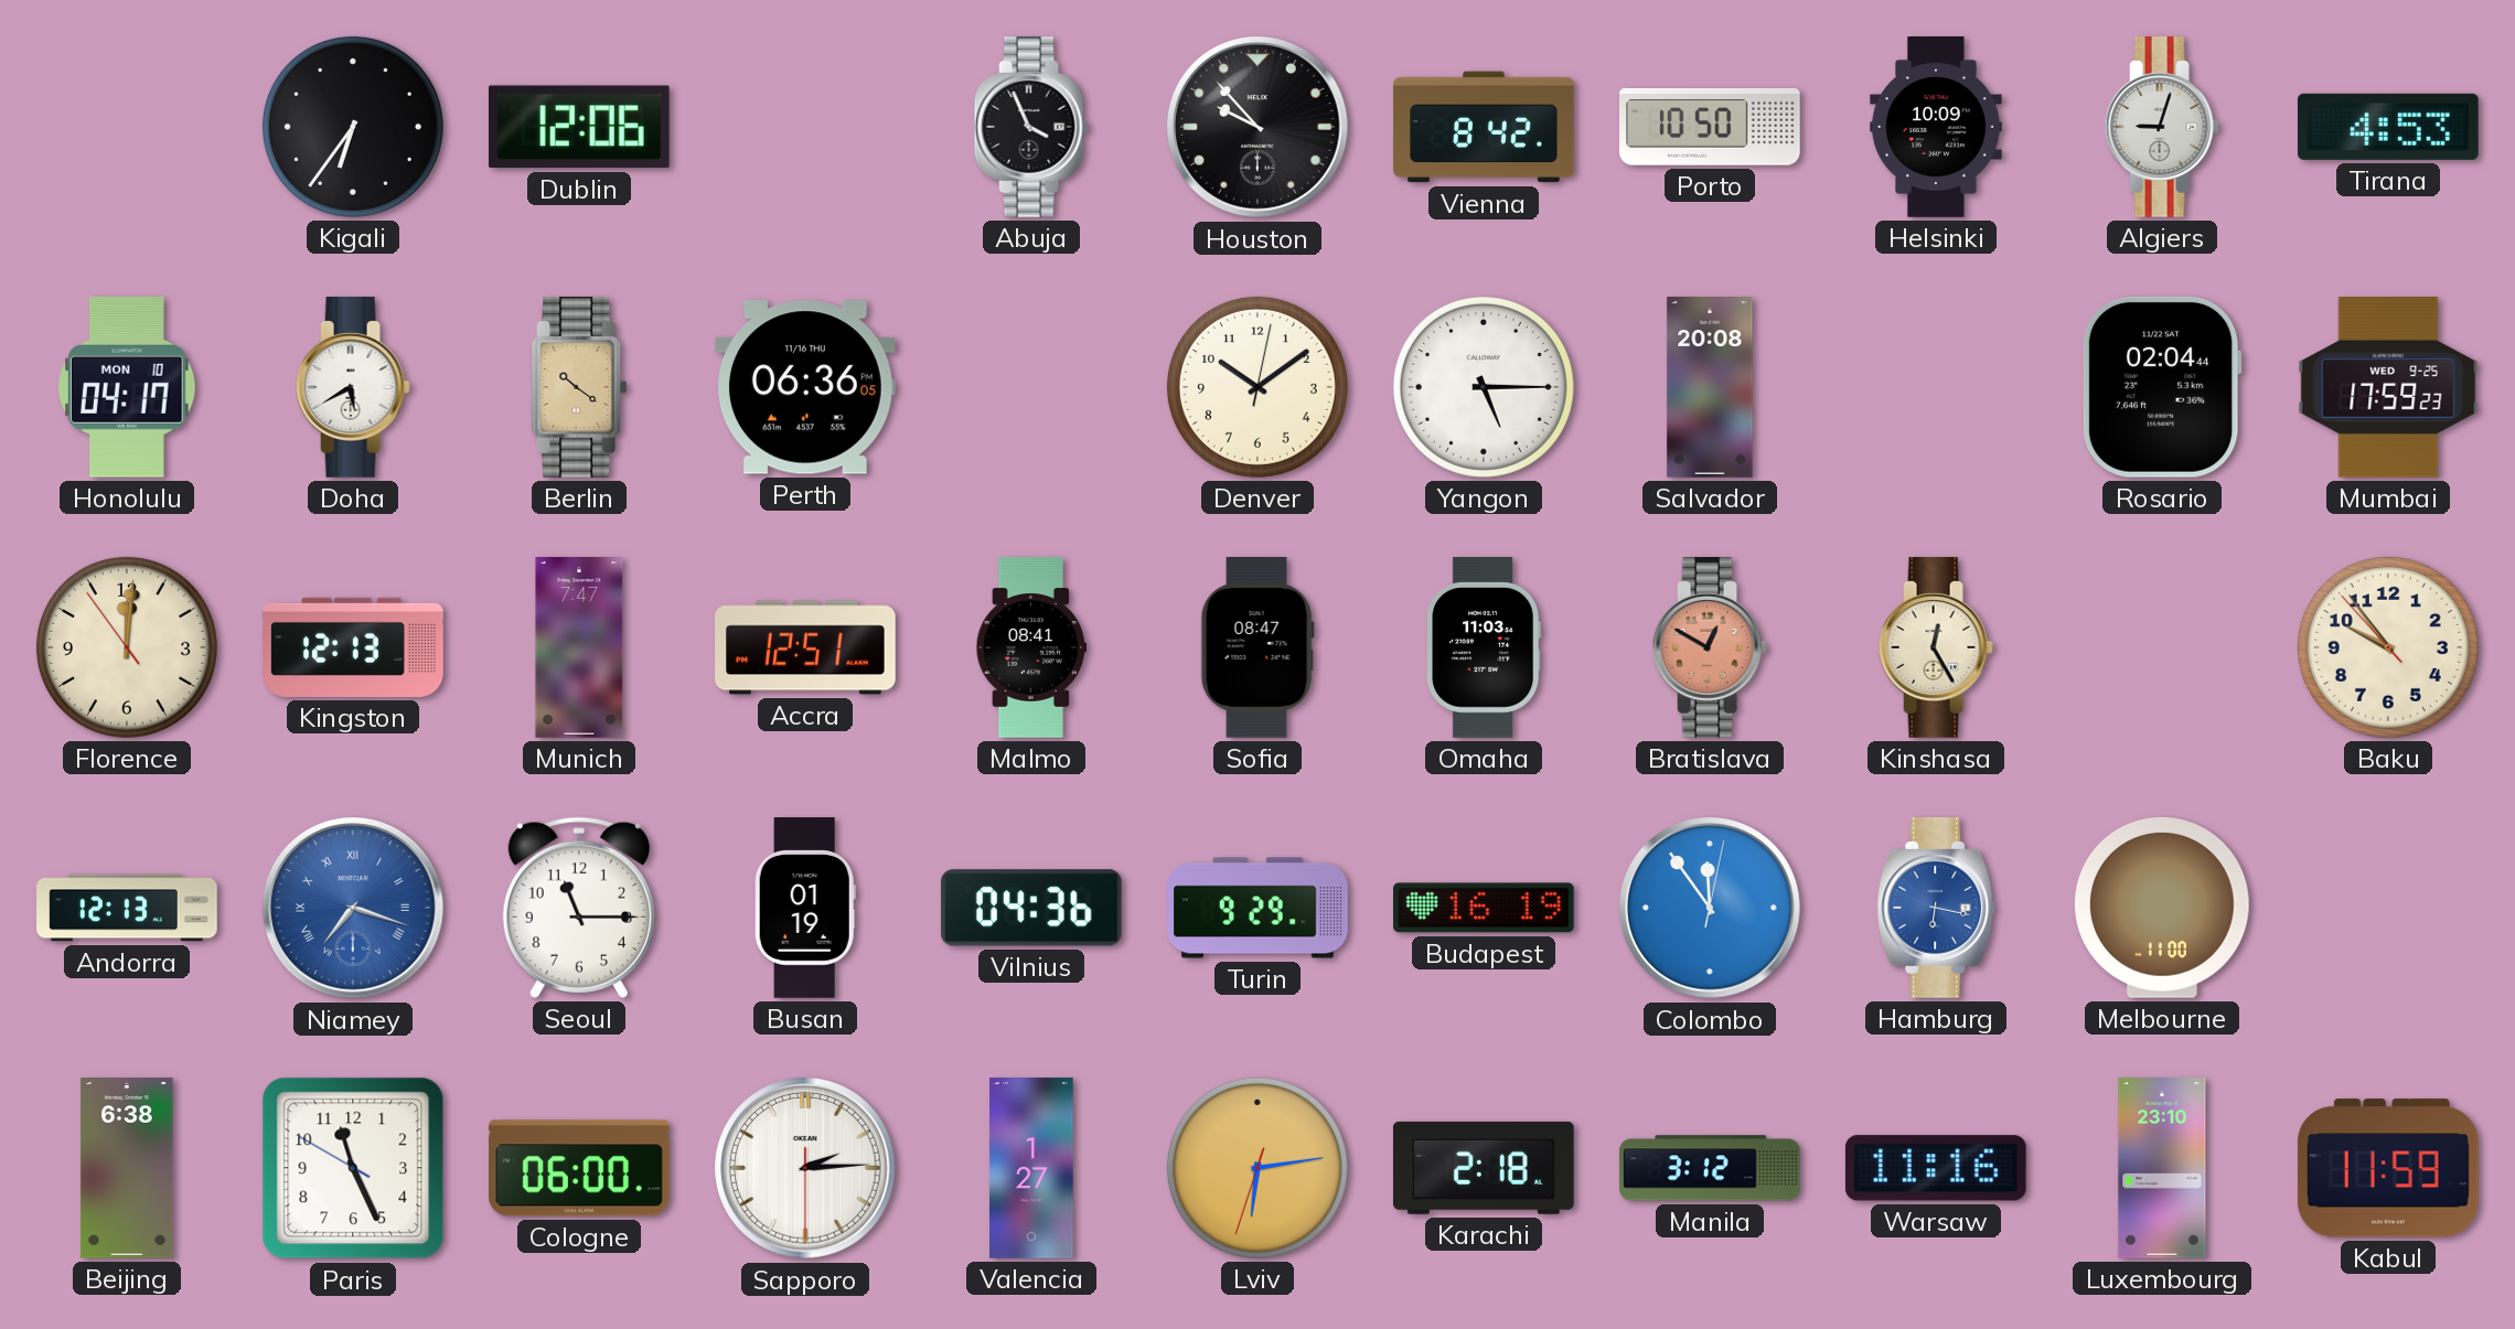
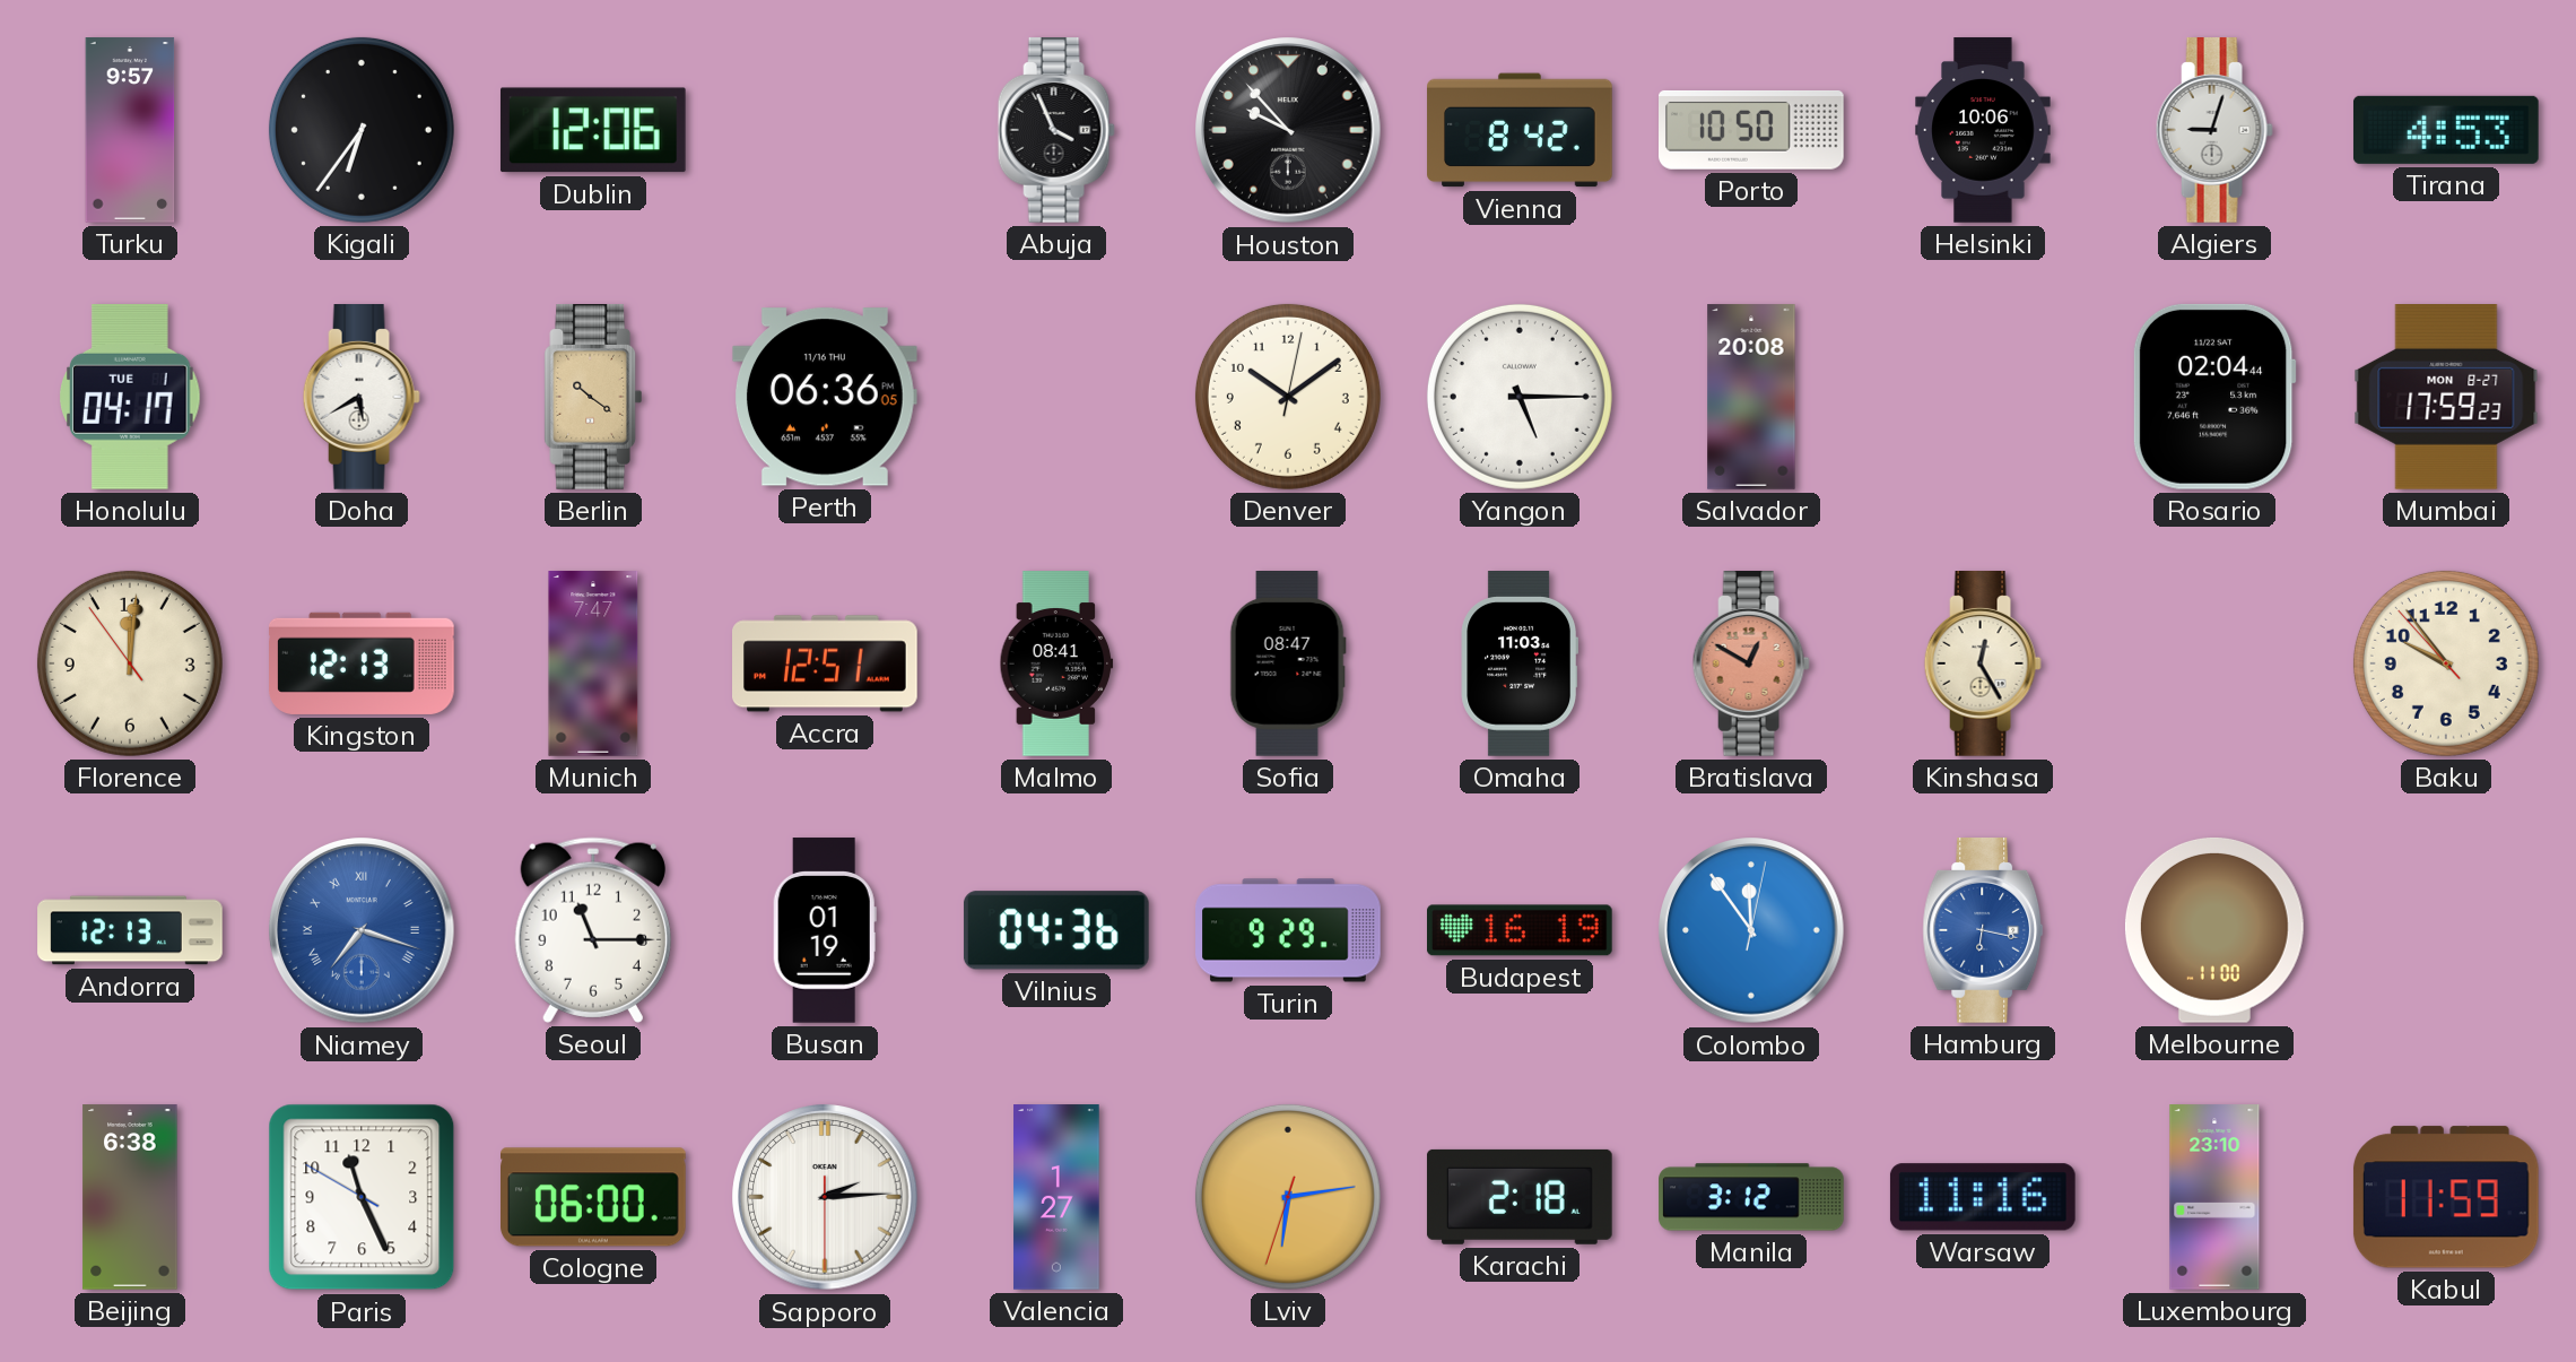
Turku: none -> 9:57
Helsinki: 10:09 -> 10:06
Honolulu date: MON 10 -> TUE 1
Mumbai date: WED 9-25 -> MON 8-27
